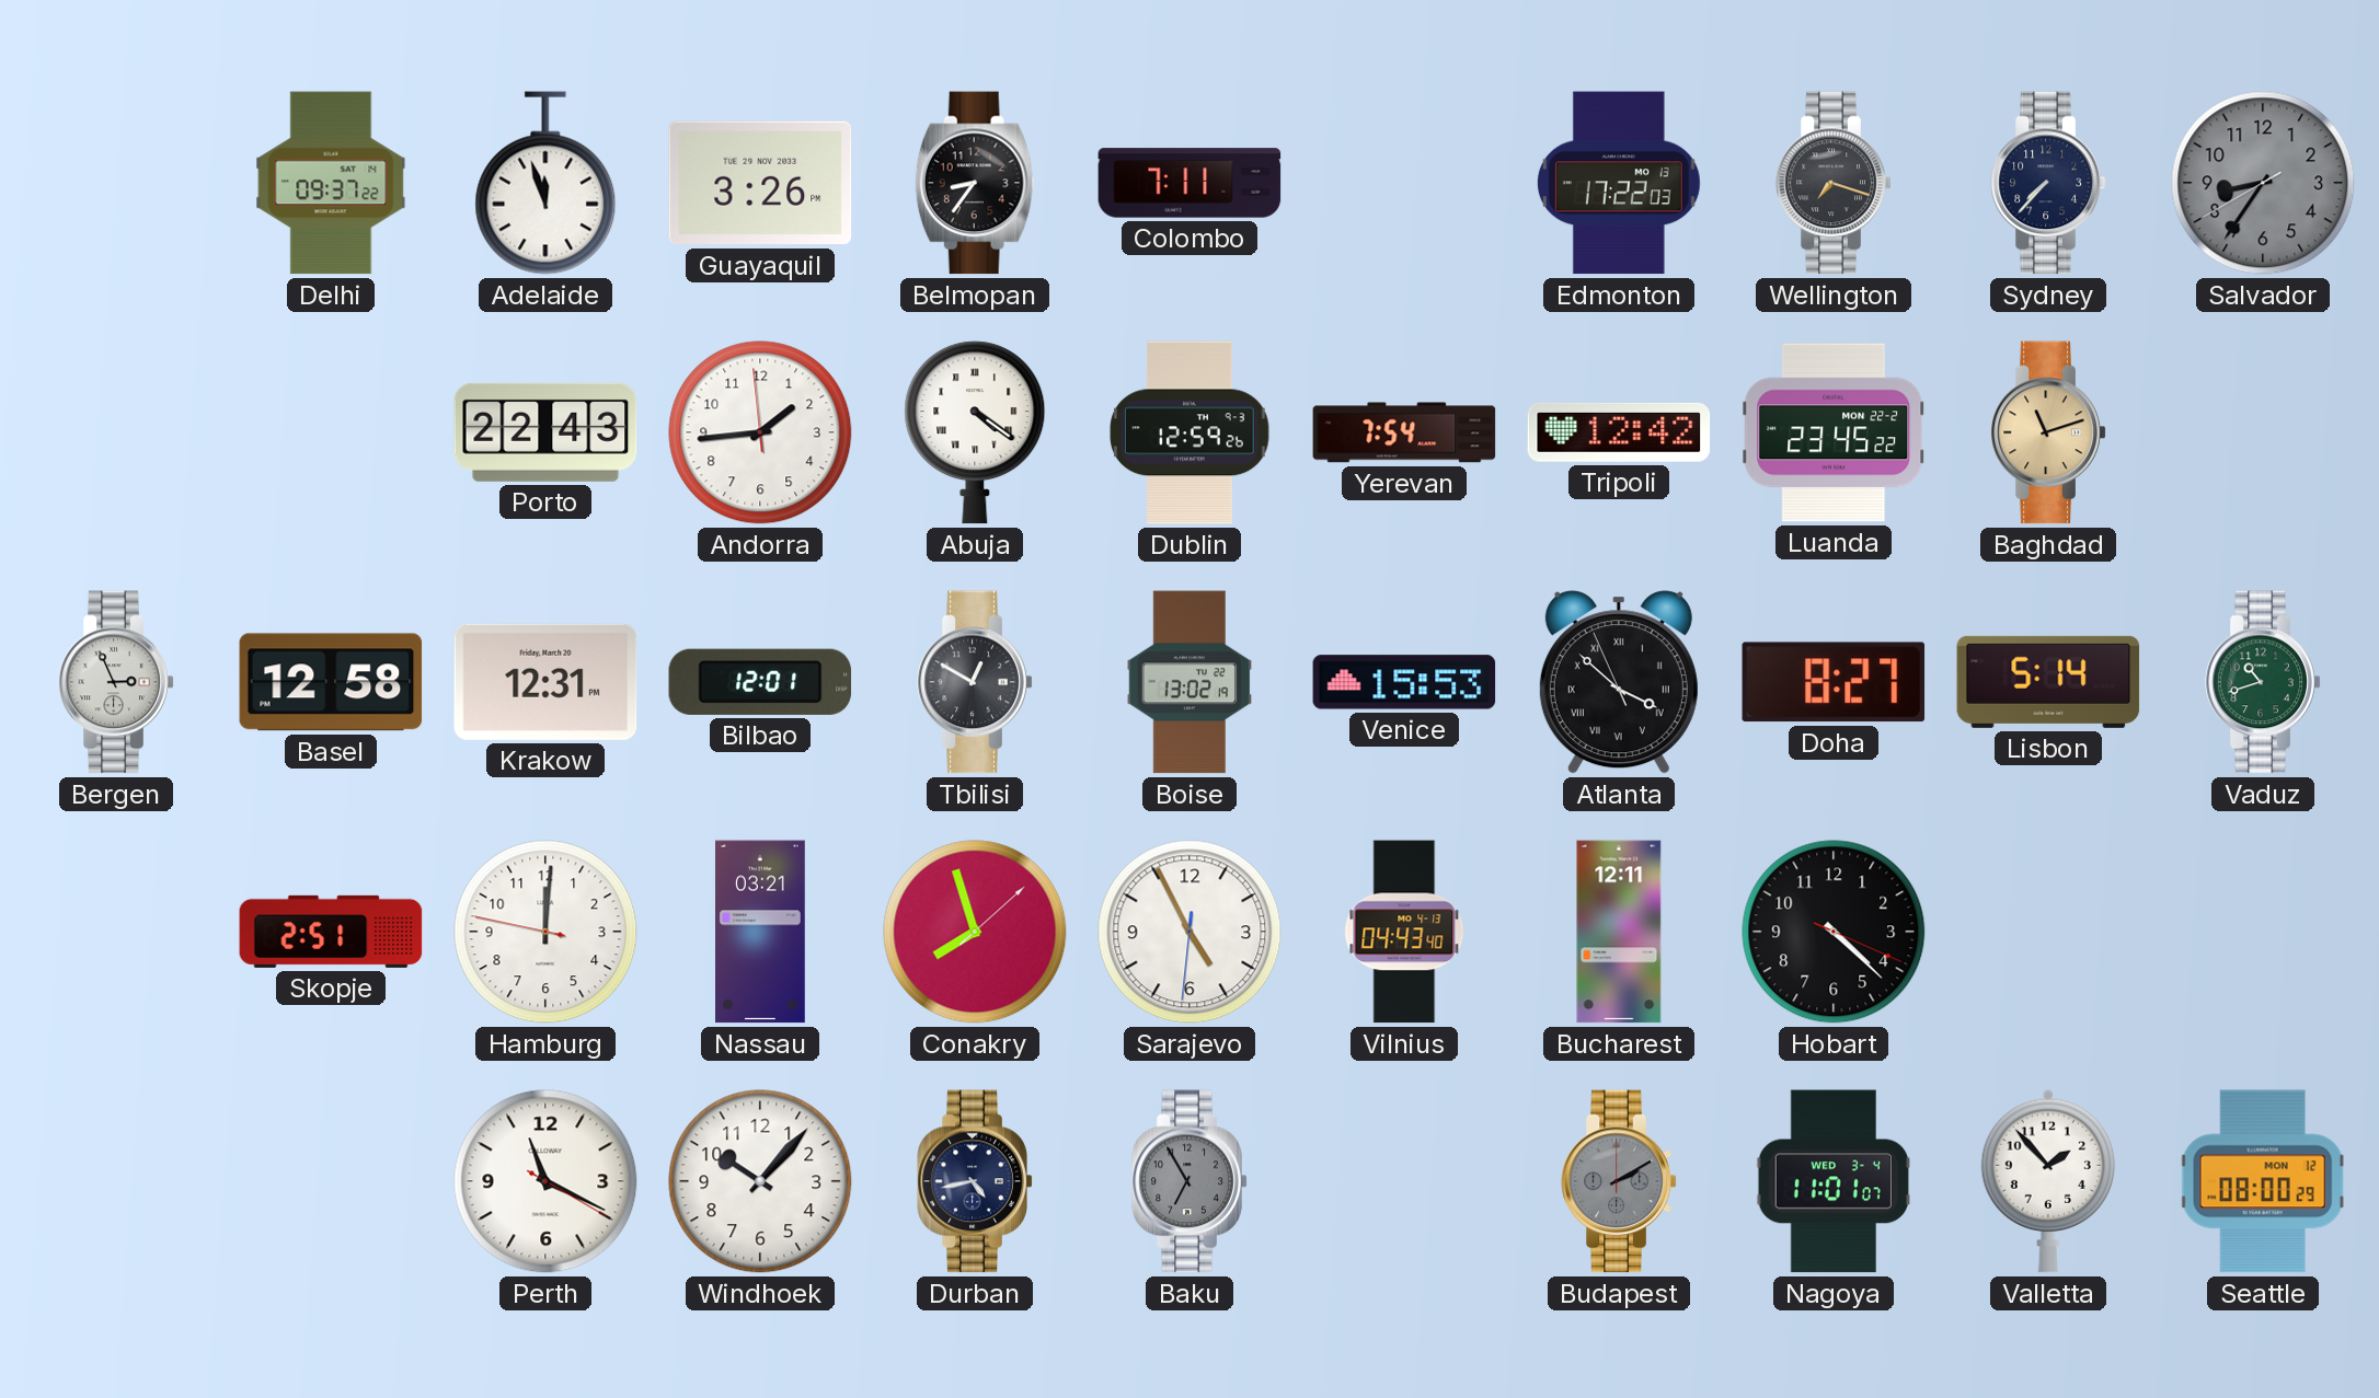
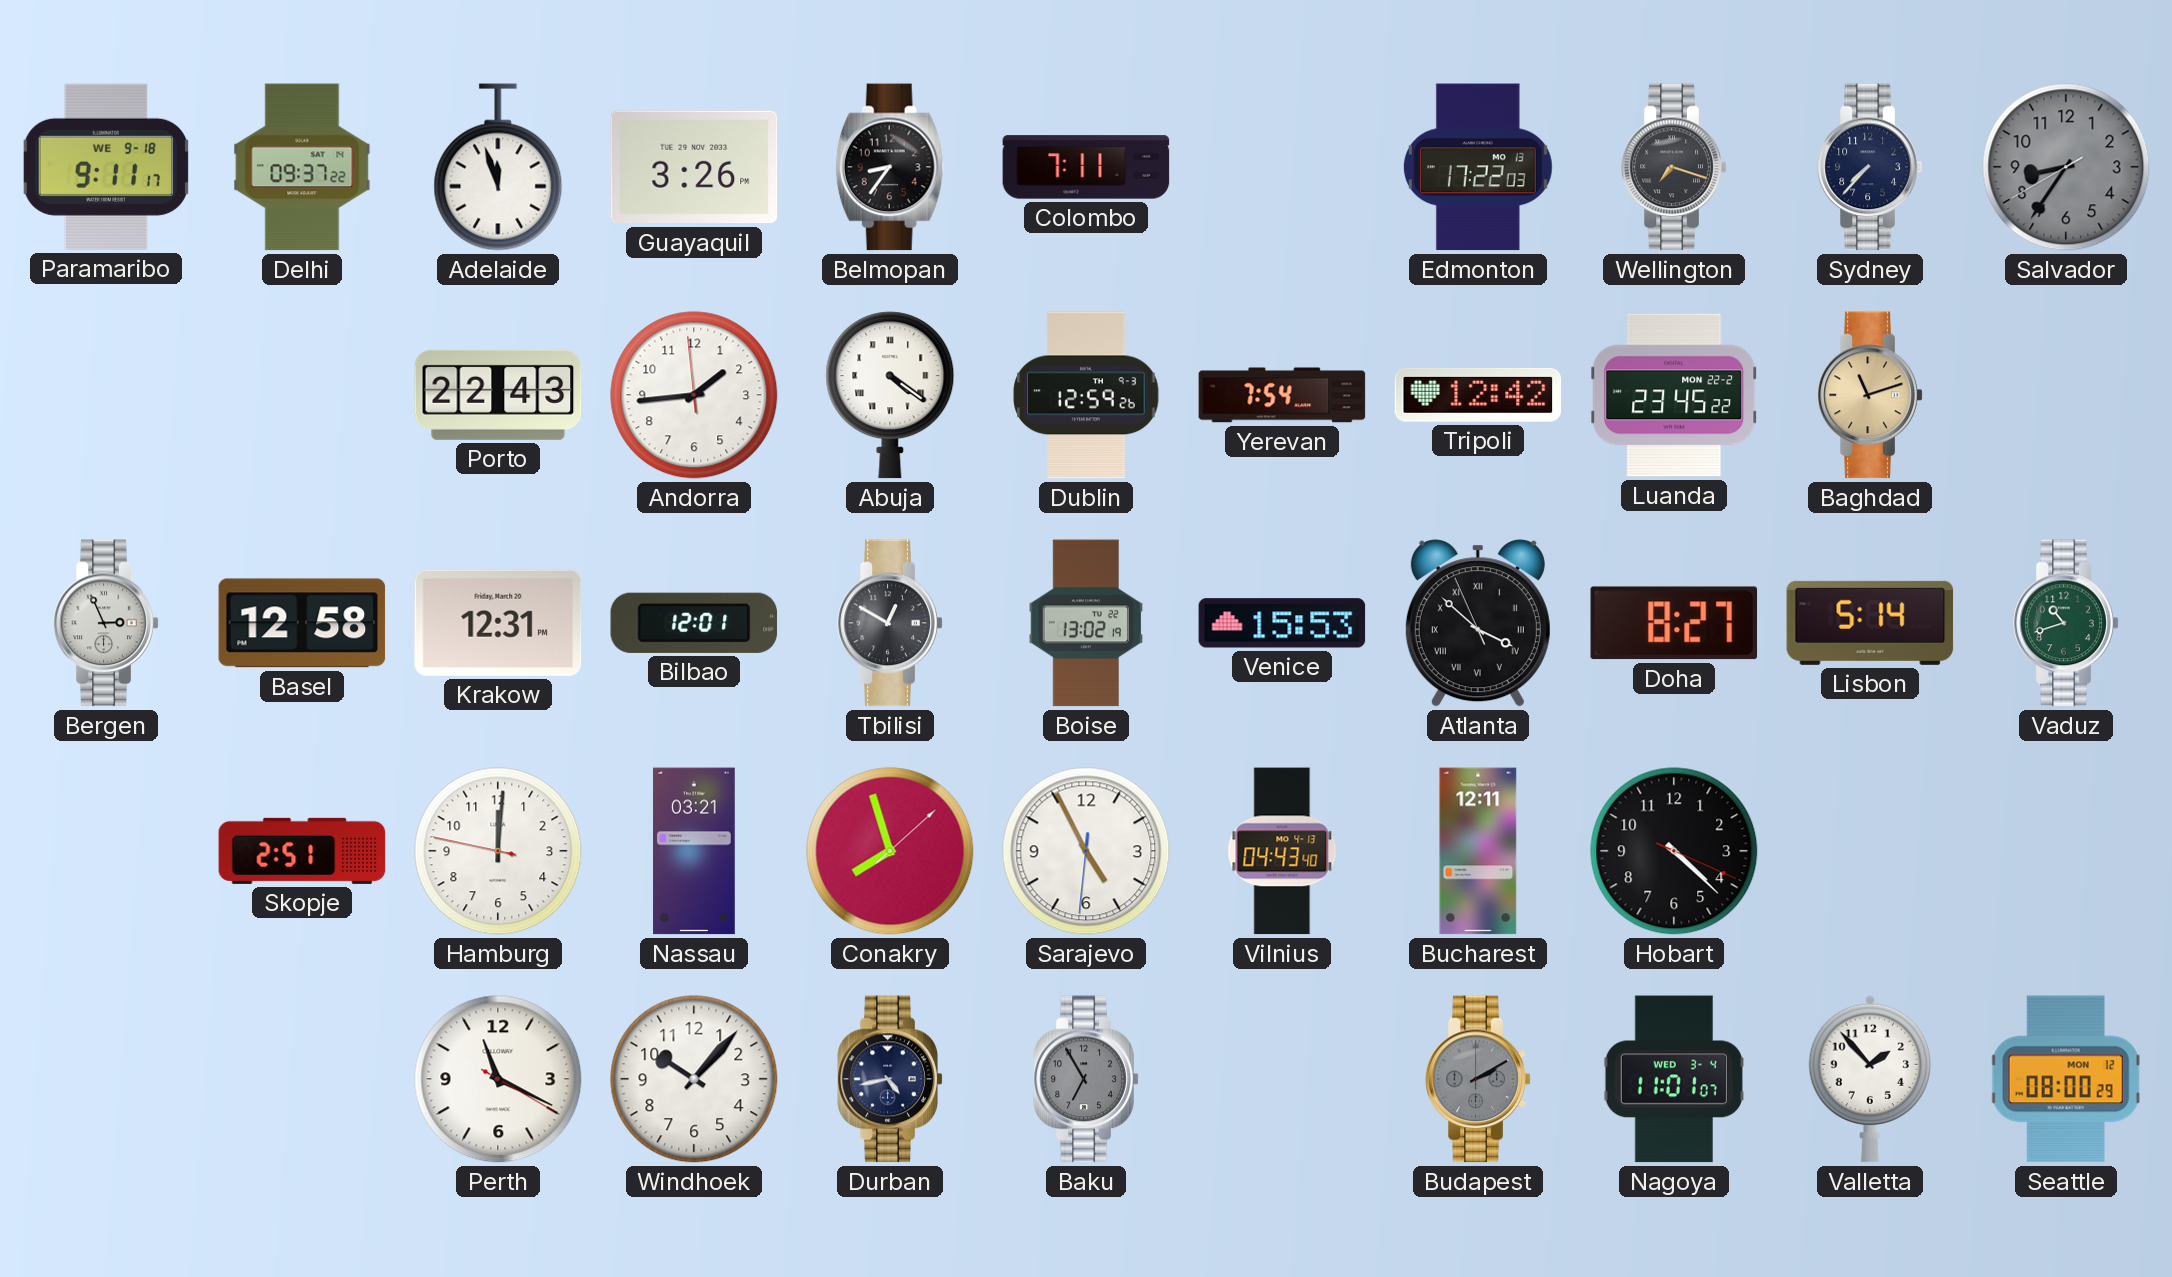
Paramaribo: none -> 9:11
